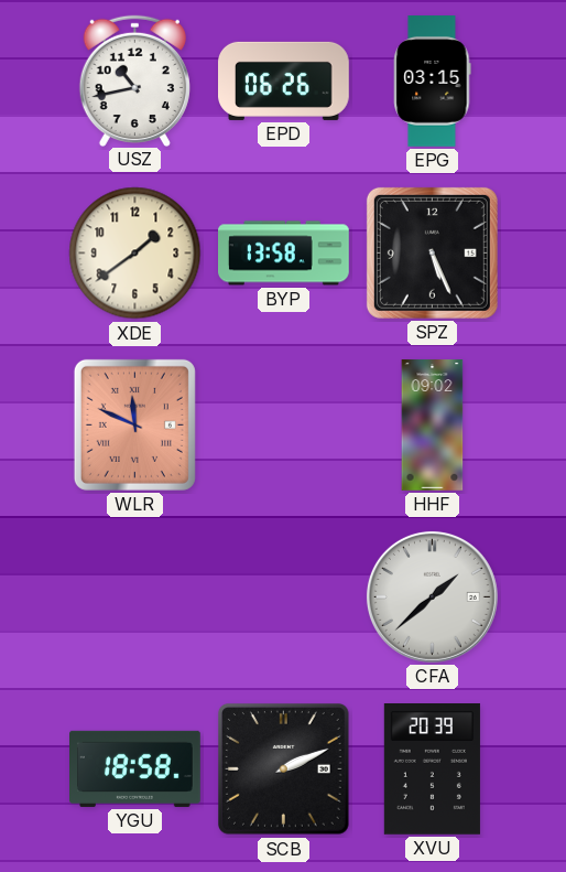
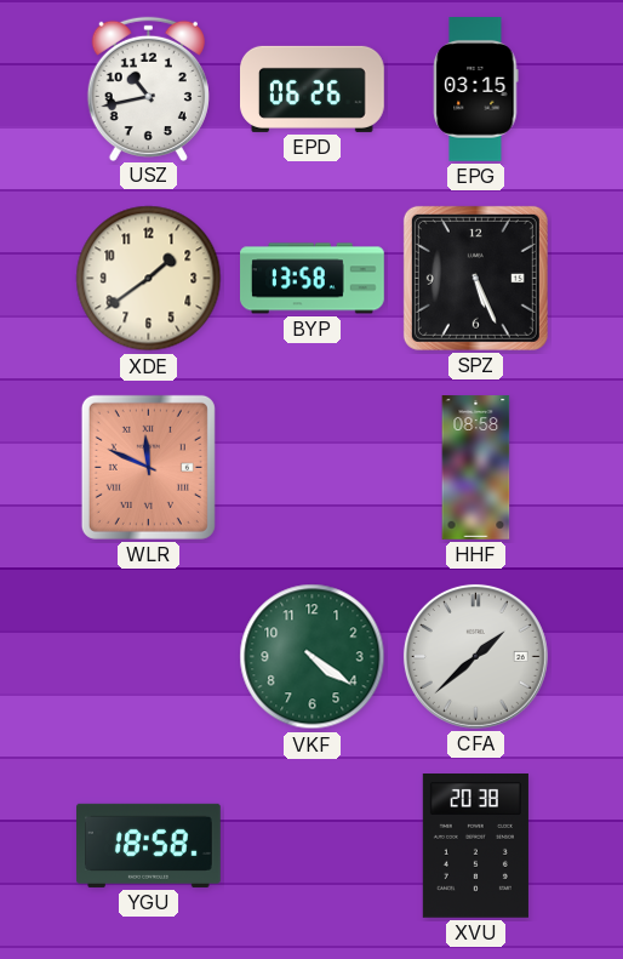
HHF: 09:02 -> 08:58
VKF: none -> 4:21
SCB: 2:11 -> none
XVU: 20:39 -> 20:38
